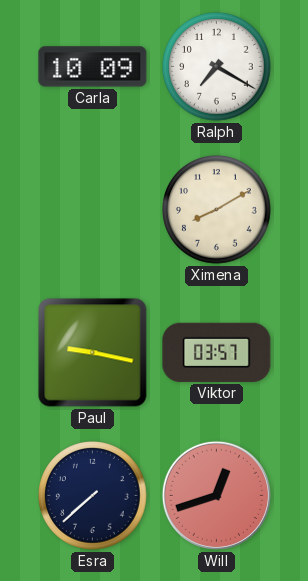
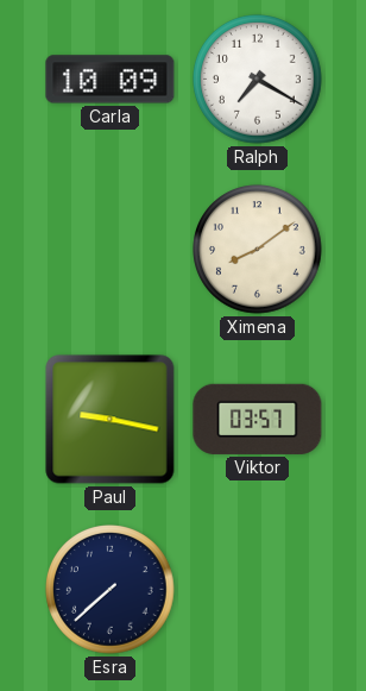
Ximena: 8:10 -> 8:09
Will: 12:42 -> none
